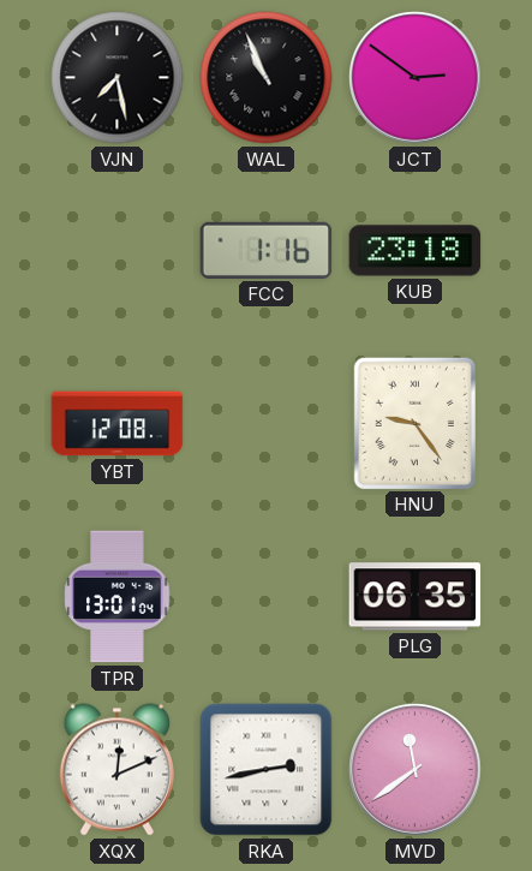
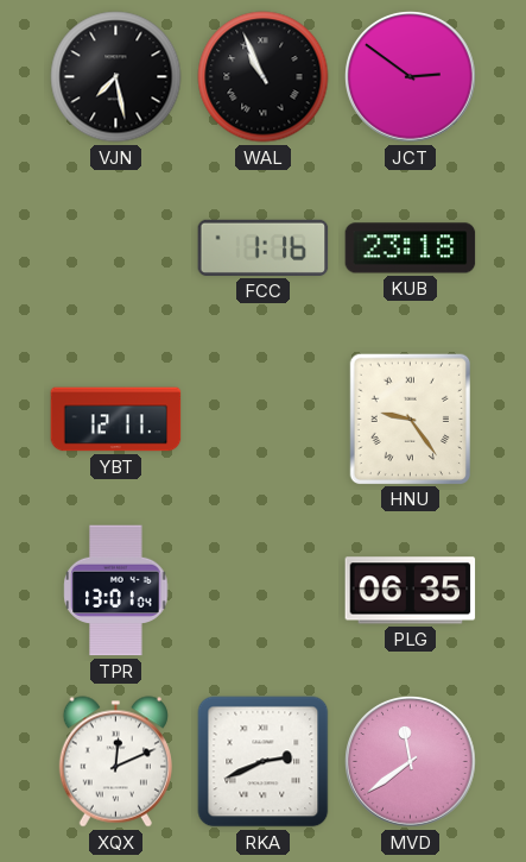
YBT: 12:08 -> 12:11
RKA: 2:43 -> 2:41
